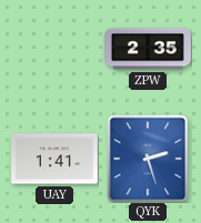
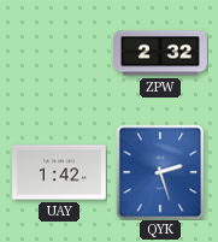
ZPW: 2:35 -> 2:32
UAY: 1:41 -> 1:42
